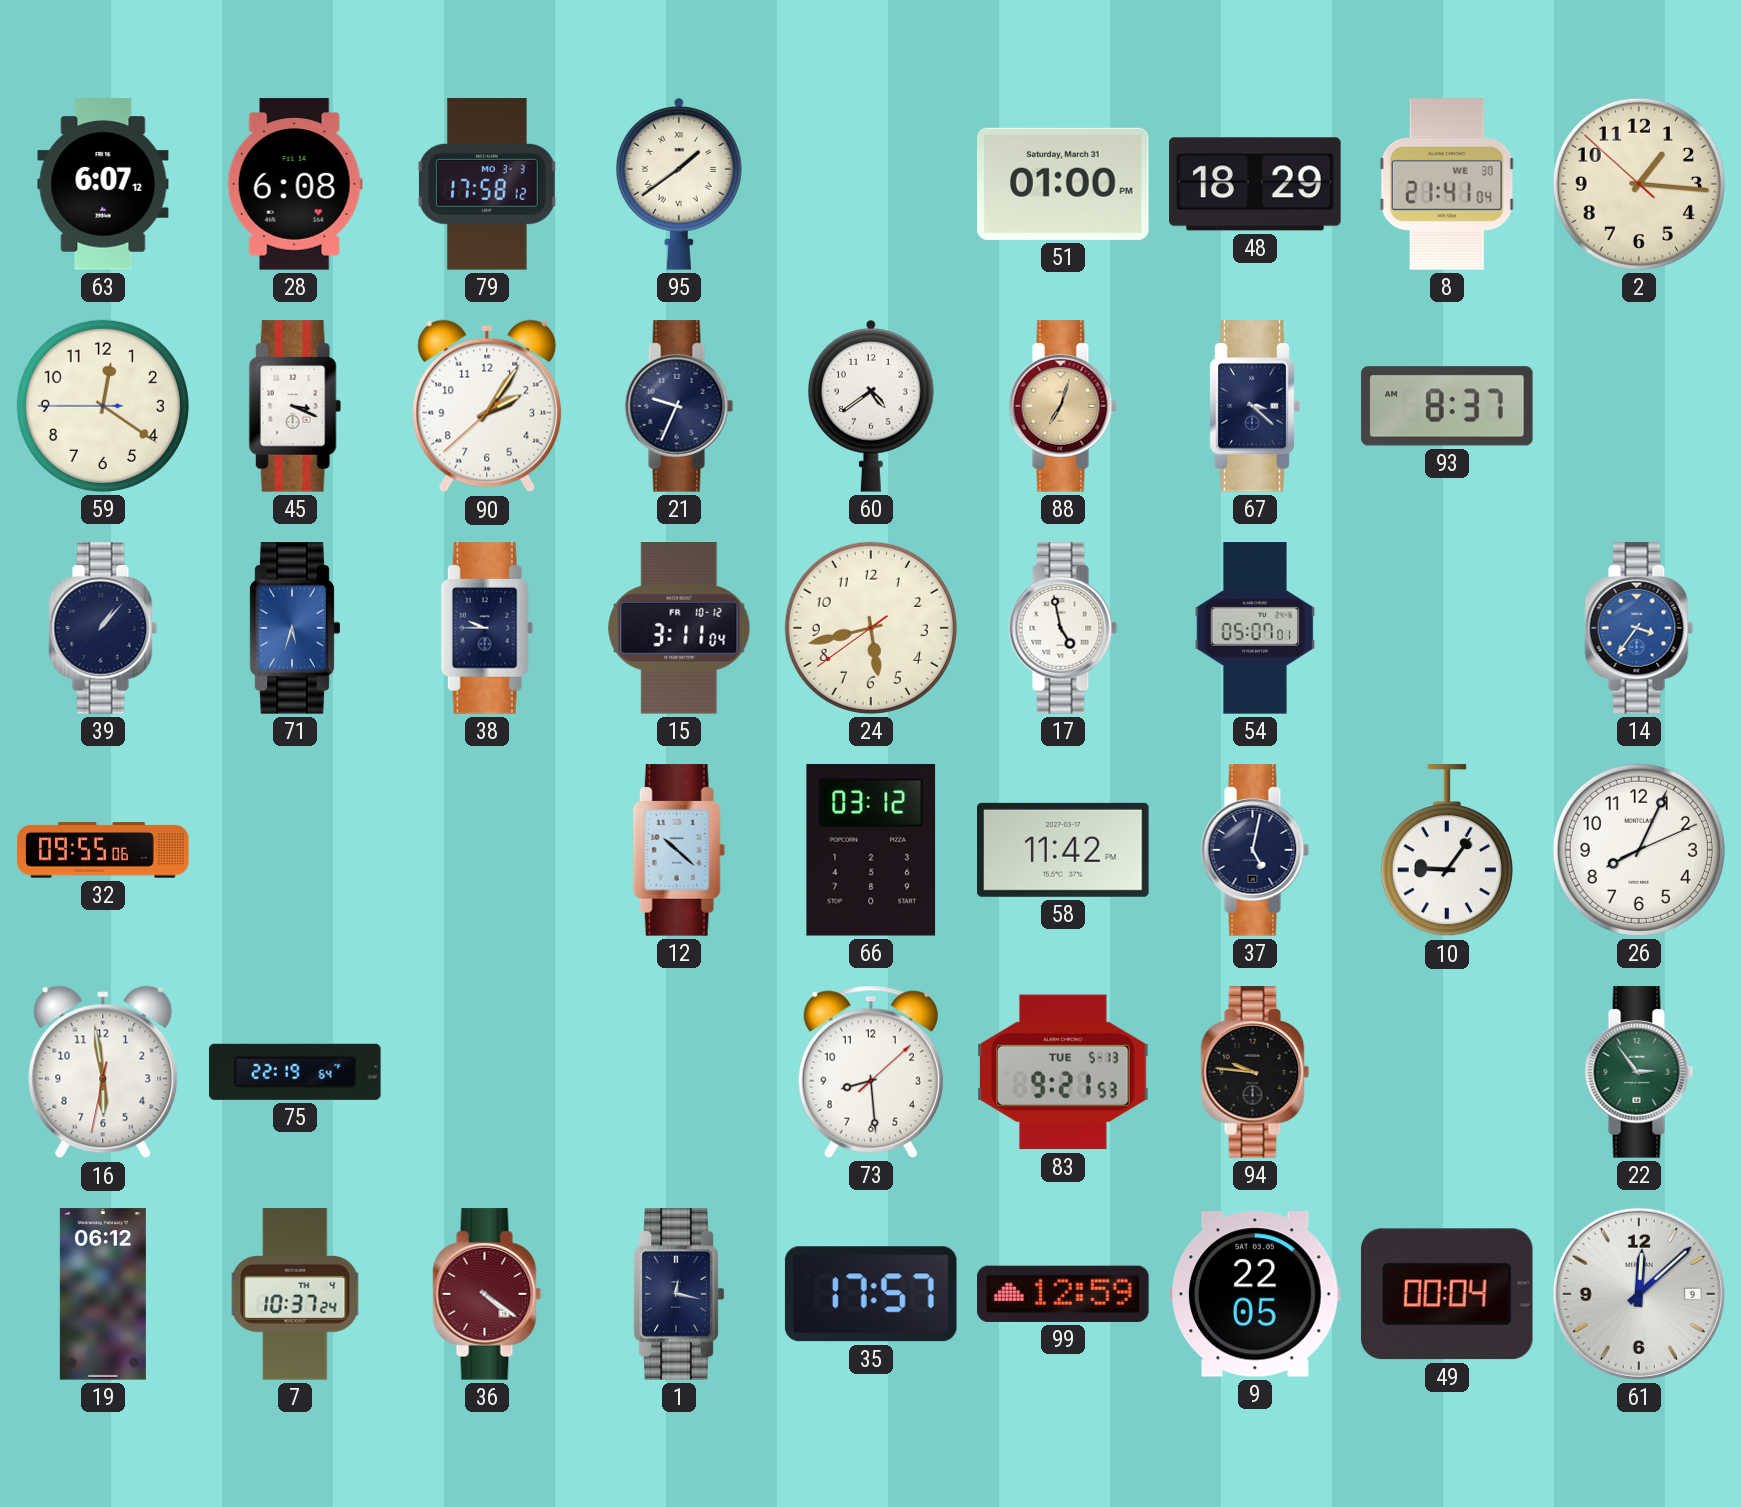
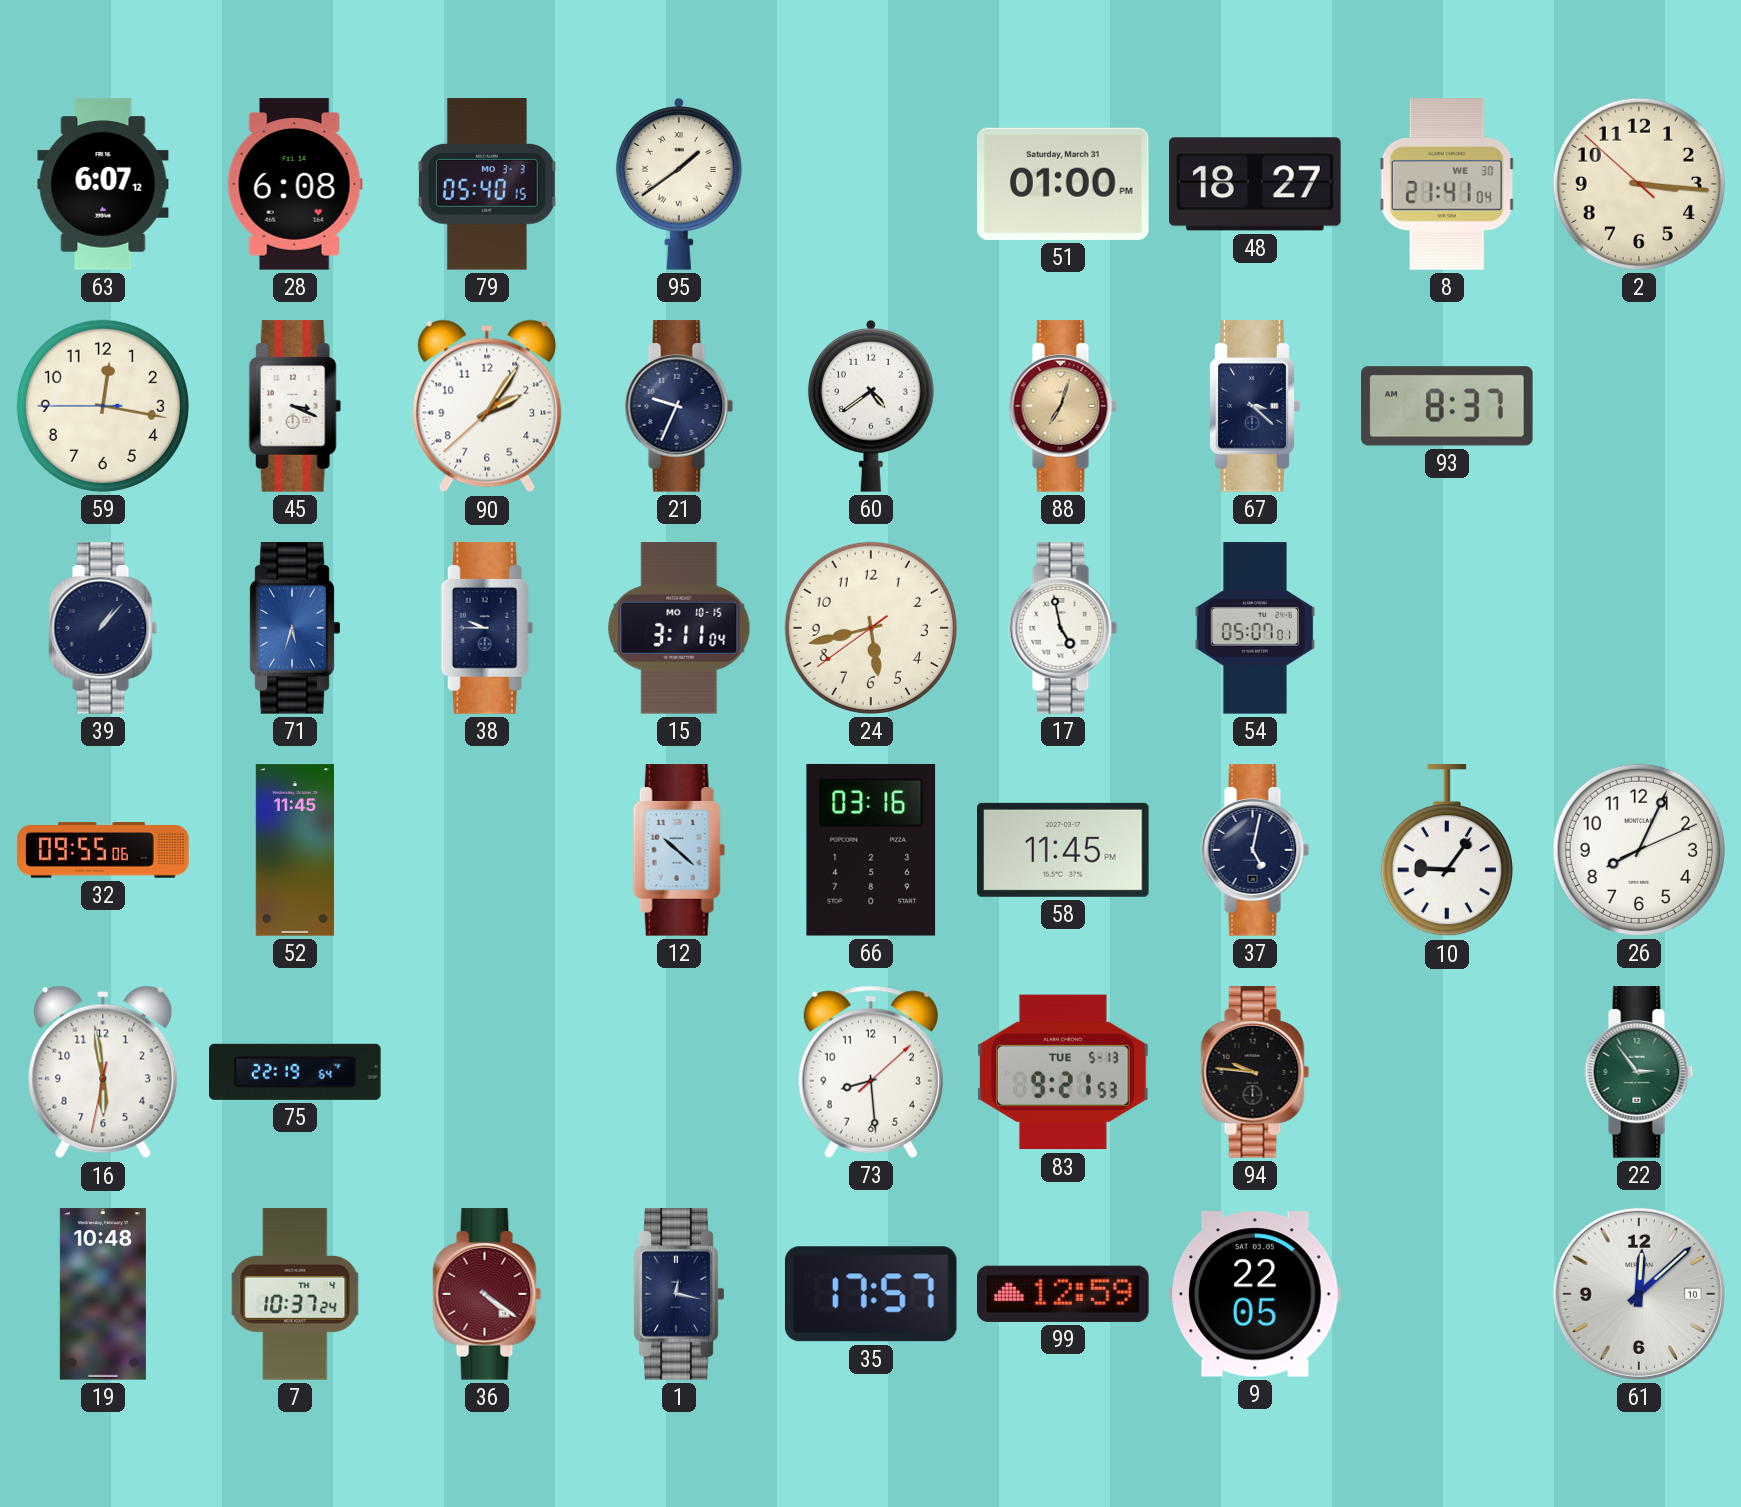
79: 17:58 -> 05:40
48: 18:29 -> 18:27
2: 1:15 -> 3:15
59: 12:20 -> 12:16
15 date: FR 10-12 -> MO 10-15
14: 3:36 -> none
52: none -> 11:45
66: 03:12 -> 03:16
58: 11:42 -> 11:45
19: 06:12 -> 10:48
49: 00:04 -> none
61 date: 9 -> 10
